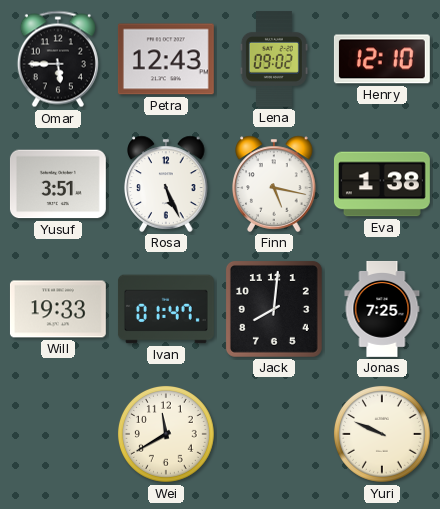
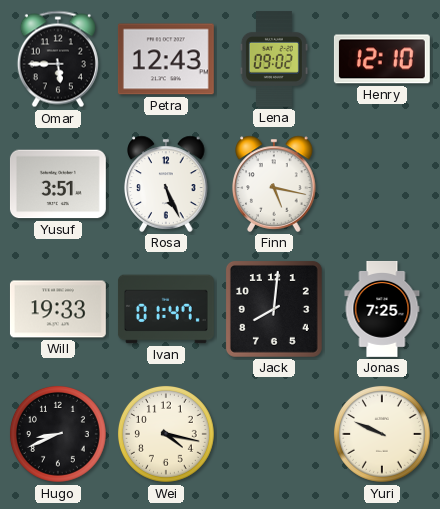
Eva: 1:38 -> none
Hugo: none -> 8:41
Wei: 11:40 -> 4:17
